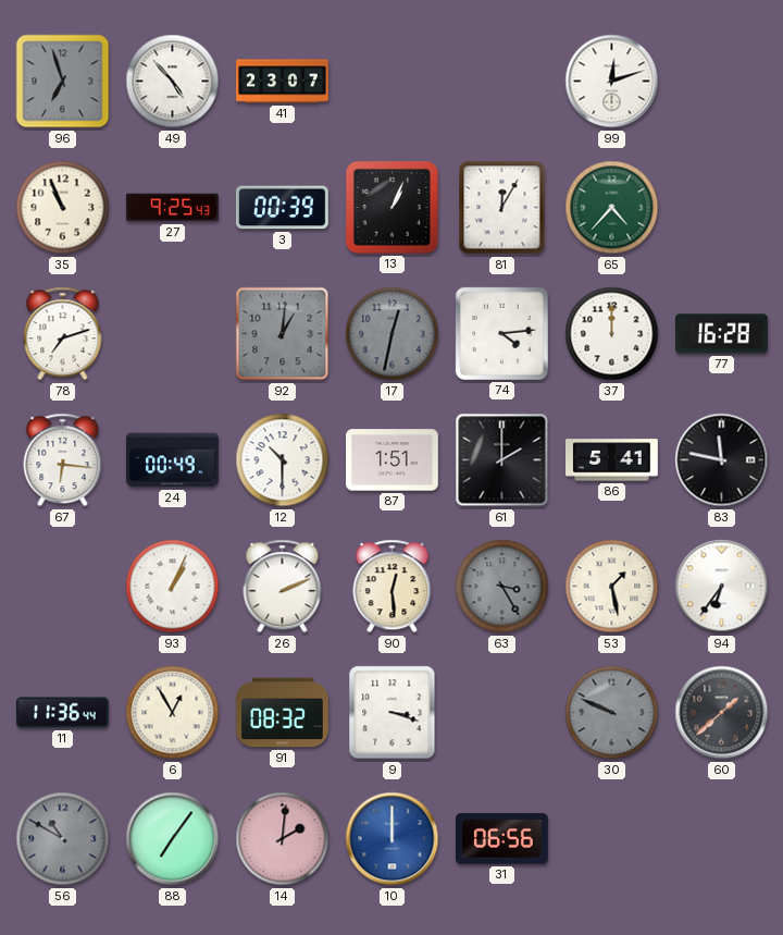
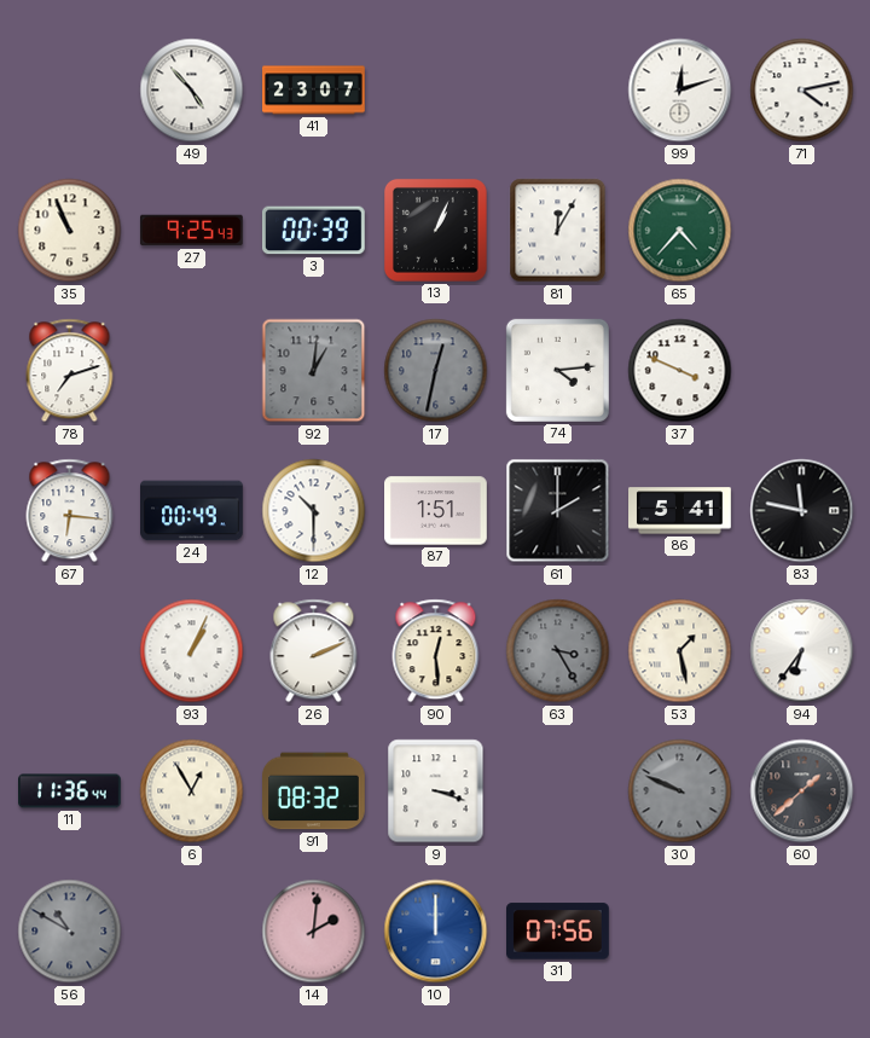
96: 6:57 -> none
71: none -> 4:13
37: 12:00 -> 3:49
77: 16:28 -> none
88: 7:06 -> none
31: 06:56 -> 07:56
